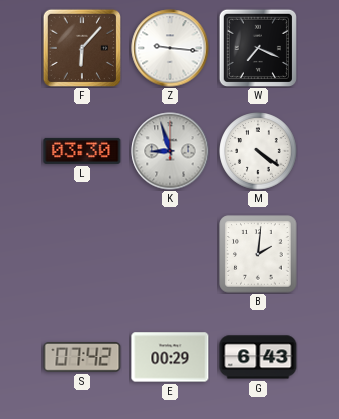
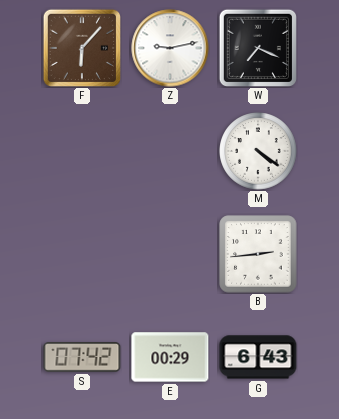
Z: 9:16 -> 9:13
L: 03:30 -> none
K: 8:57 -> none
B: 2:01 -> 2:44
